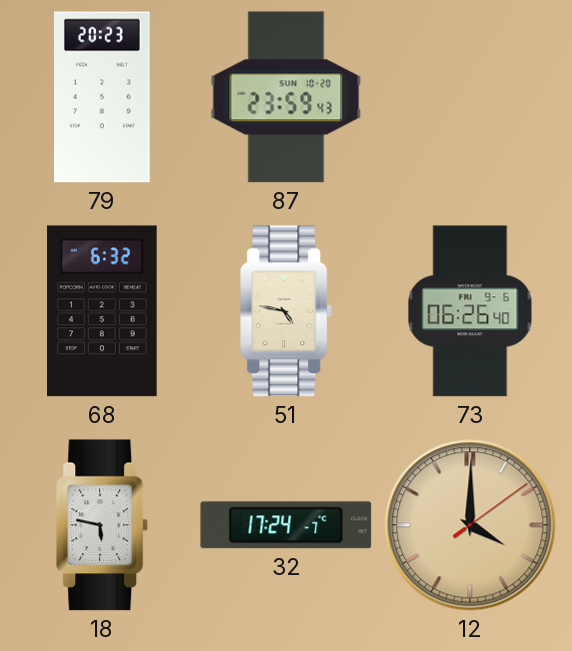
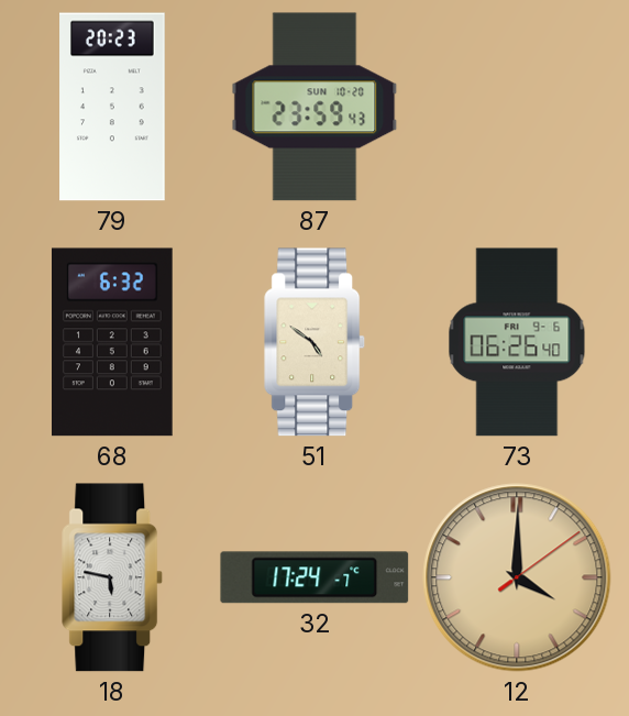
51: 4:47 -> 4:51
